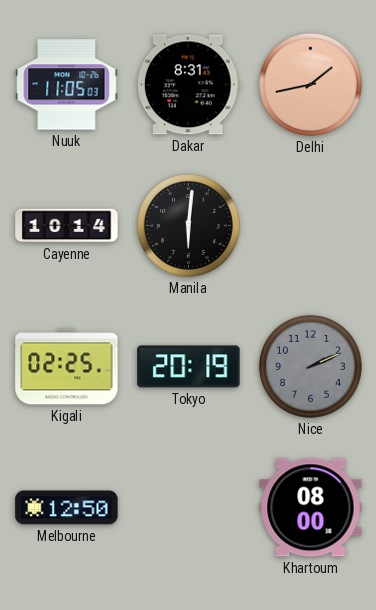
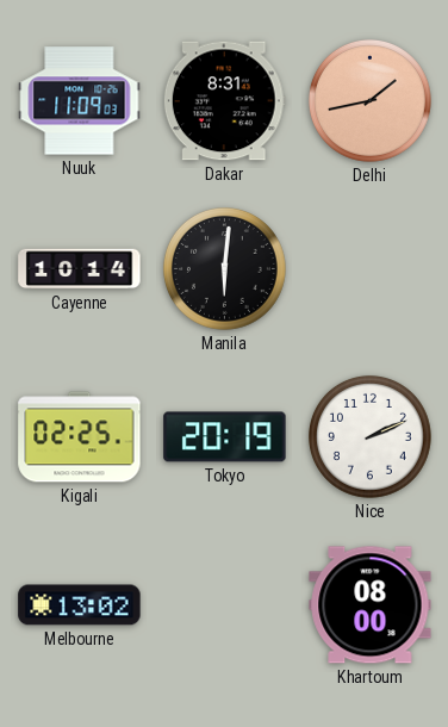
Nuuk: 11:05 -> 11:09
Nice dial: grey -> white
Melbourne: 12:50 -> 13:02
